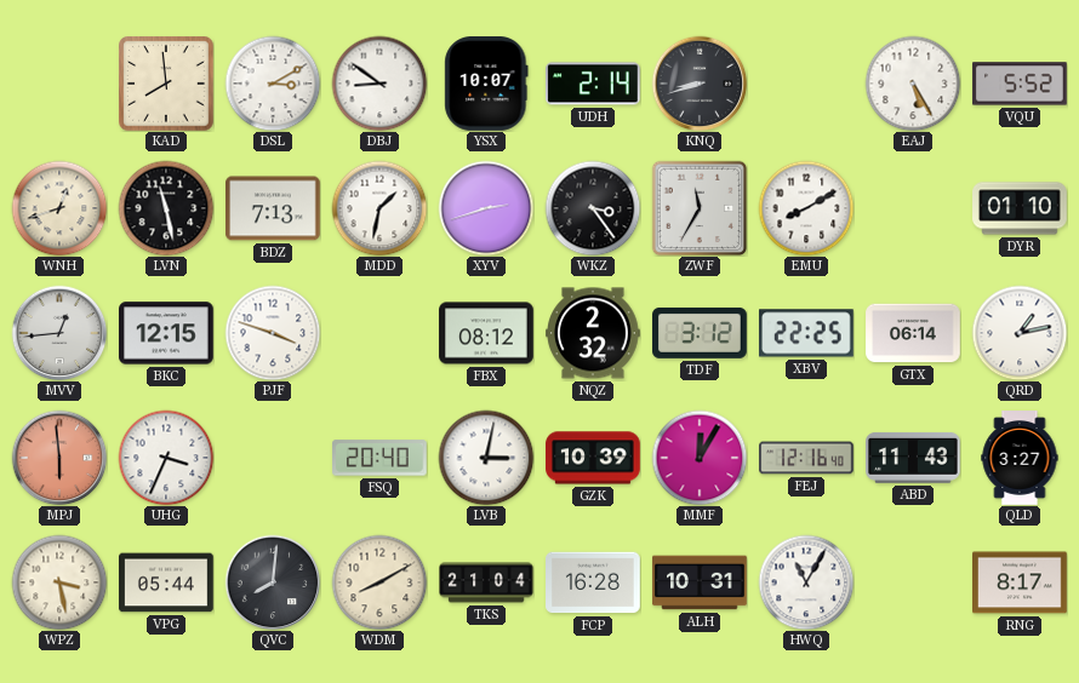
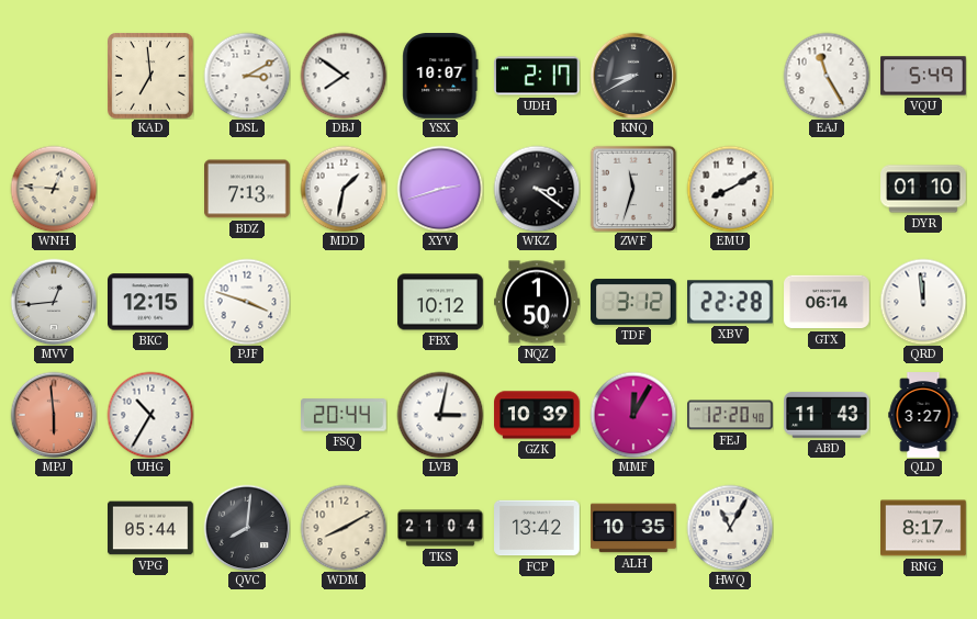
KAD: 7:59 -> 6:59
DBJ: 8:51 -> 7:51
UDH: 2:14 -> 2:17
KNQ: 8:42 -> 8:40
EAJ: 5:25 -> 11:25
VQU: 5:52 -> 5:49
WNH: 12:42 -> 12:46
LVN: 11:28 -> none
WKZ: 3:24 -> 3:21
ZWF: 11:35 -> 11:33
FBX: 08:12 -> 10:12
NQZ: 2:32 -> 1:50
XBV: 22:25 -> 22:28
QRD: 1:13 -> 11:59
UHG: 3:34 -> 10:35
FSQ: 20:40 -> 20:44
FEJ: 12:16 -> 12:20
WPZ: 3:28 -> none
FCP: 16:28 -> 13:42
ALH: 10:31 -> 10:35
